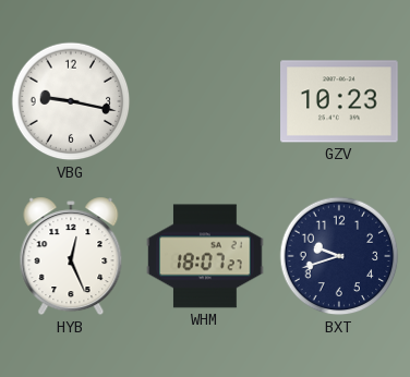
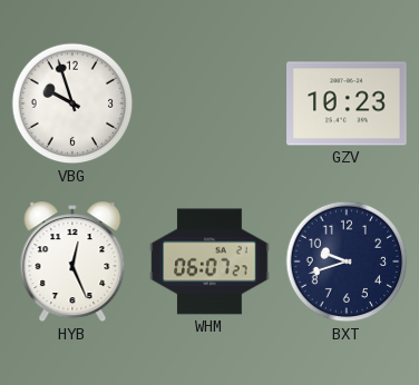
VBG: 9:17 -> 9:57
WHM: 18:07 -> 06:07
